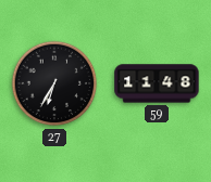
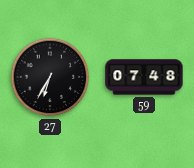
59: 11:48 -> 07:48
